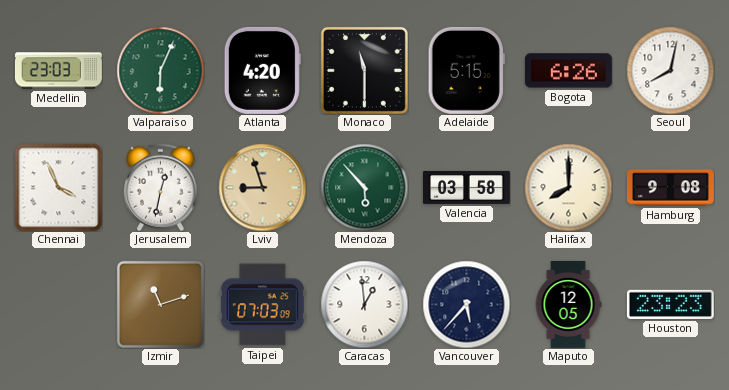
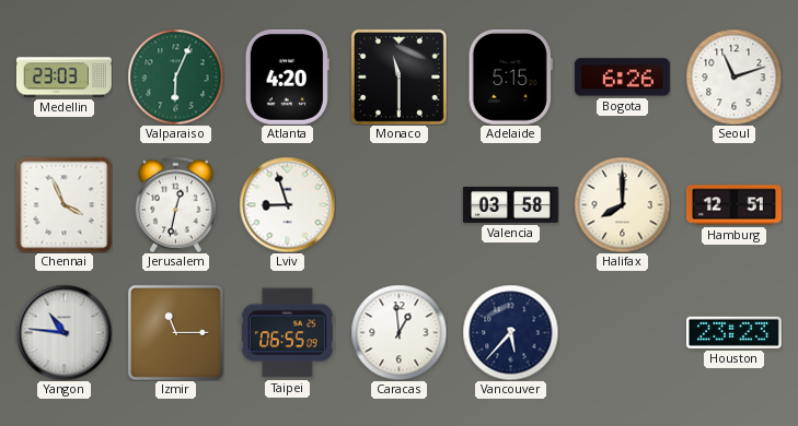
Seoul: 8:02 -> 11:12
Lviv dial: champagne -> white
Mendoza: 5:53 -> none
Hamburg: 9:08 -> 12:51
Yangon: none -> 10:46
Izmir: 11:12 -> 11:15
Taipei: 07:03 -> 06:55
Maputo: 12:05 -> none
